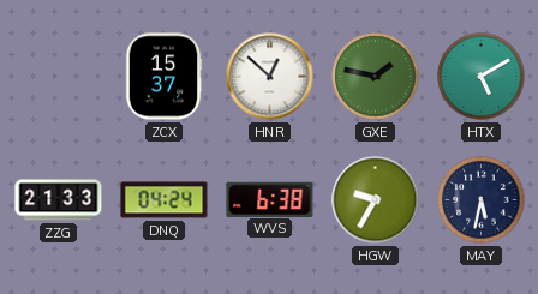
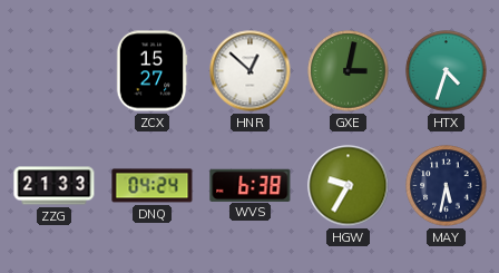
ZCX: 15:37 -> 15:27
GXE: 1:47 -> 3:02
HTX: 5:10 -> 4:33
